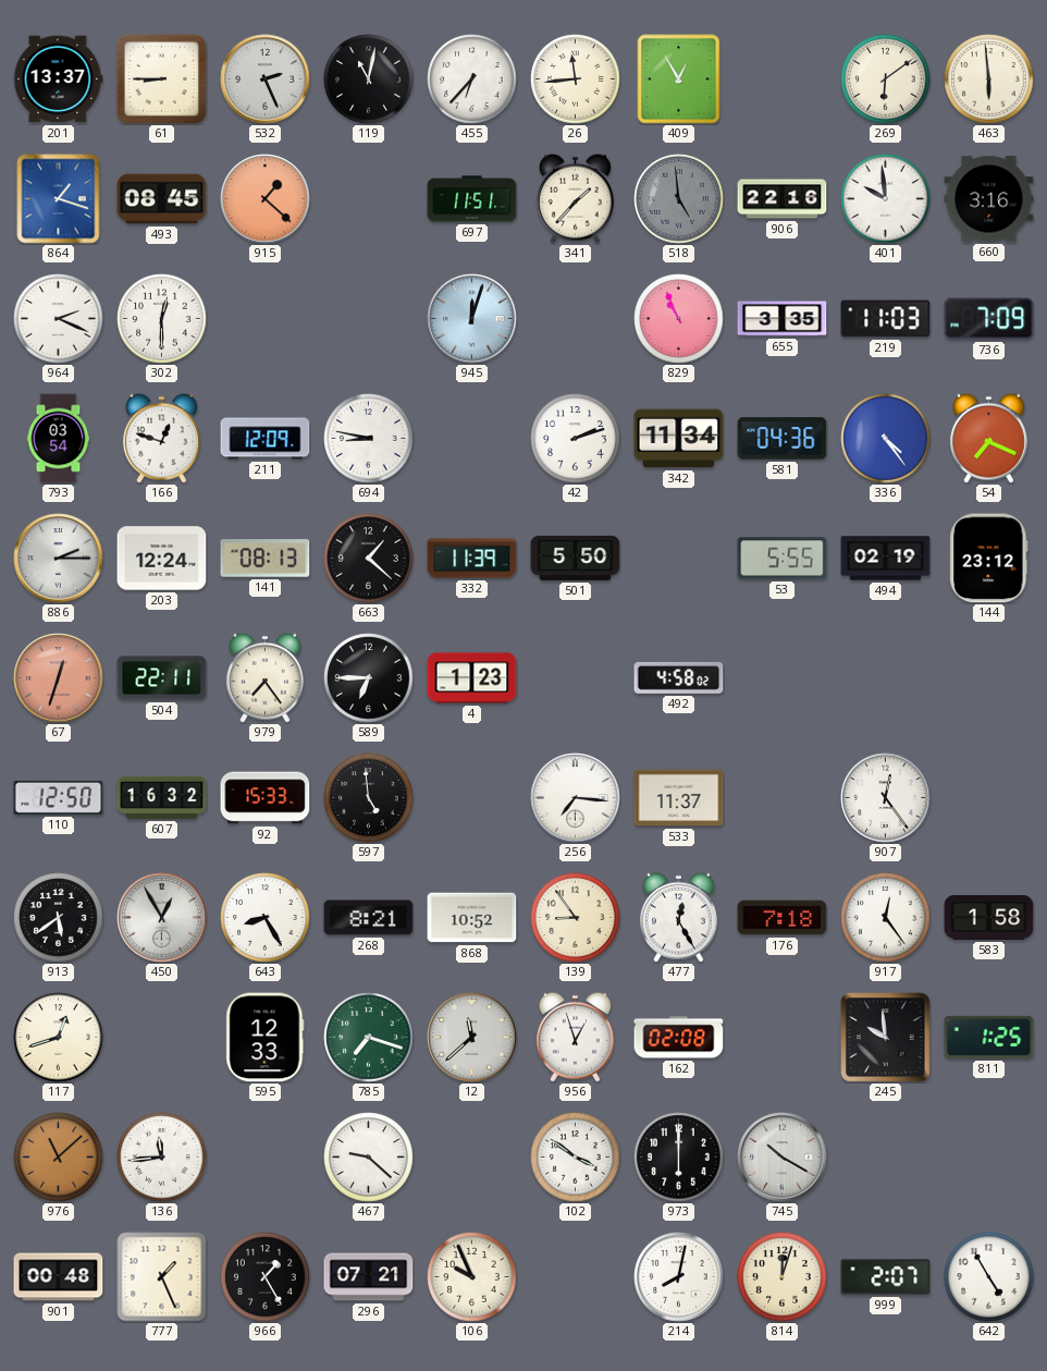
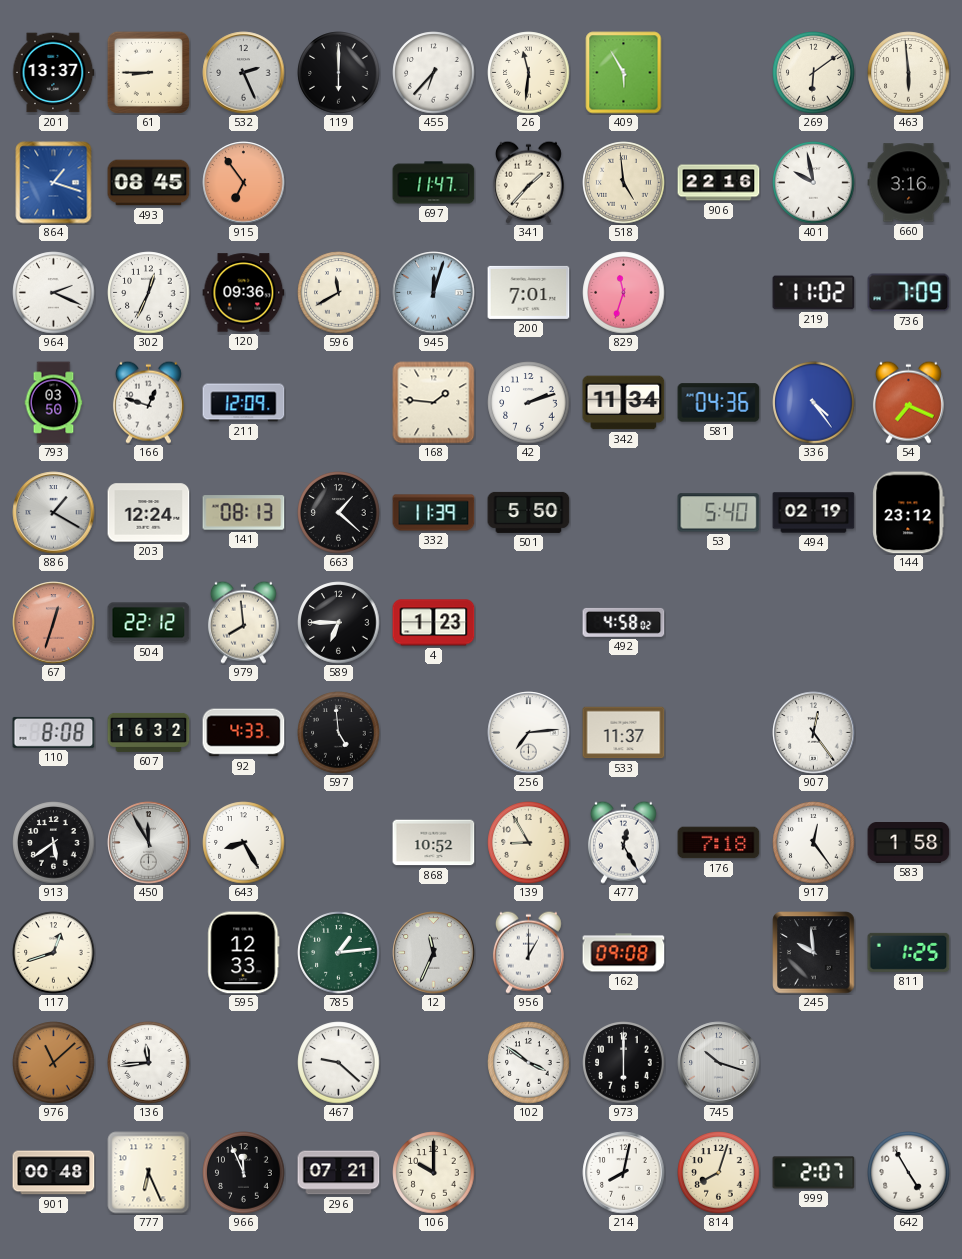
119: 11:02 -> 6:00
26: 11:44 -> 11:31
409: 12:55 -> 5:55
915: 1:22 -> 6:54
697: 11:51 -> 11:47
518 dial: grey -> cream
401: 9:59 -> 9:58
302: 12:30 -> 12:34
120: none -> 09:36
596: none -> 11:40
200: none -> 7:01
829: 10:56 -> 11:33
655: 3:35 -> none
219: 11:03 -> 11:02
793: 03:54 -> 03:50
694: 8:47 -> none
168: none -> 1:46
886: 2:15 -> 1:20
53: 5:55 -> 5:40
504: 22:11 -> 22:12
979: 7:24 -> 7:59
110: 12:50 -> 8:08
92: 15:33 -> 4:33
256: 7:16 -> 7:14
450: 12:55 -> 11:55
268: 8:21 -> none
139: 8:54 -> 8:55
785: 7:18 -> 1:14
12: 11:38 -> 11:34
956: 12:57 -> 1:00
162: 02:08 -> 09:08
745: 10:20 -> 10:18
777: 1:26 -> 6:26
966: 1:25 -> 11:56
106: 9:56 -> 10:00
814: 12:03 -> 8:03
